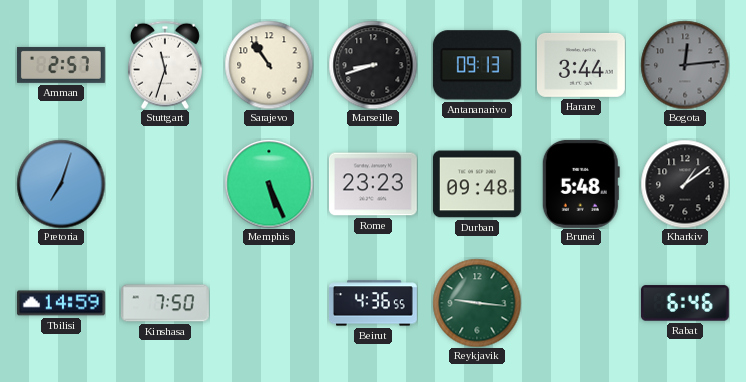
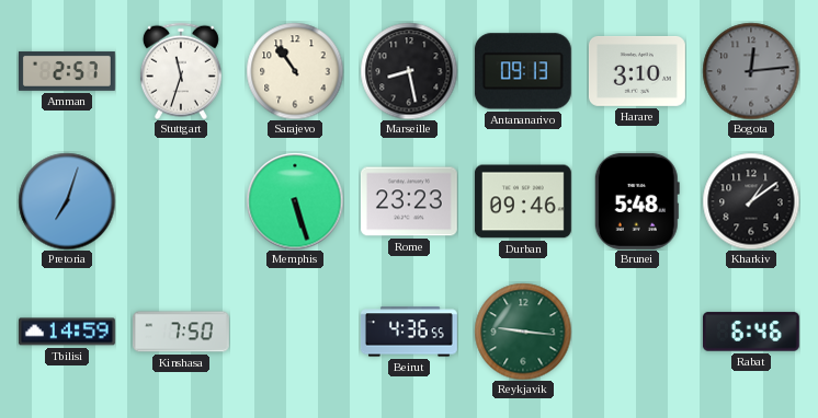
Marseille: 8:42 -> 8:28
Harare: 3:44 -> 3:10
Memphis: 5:26 -> 5:27
Durban: 09:48 -> 09:46
